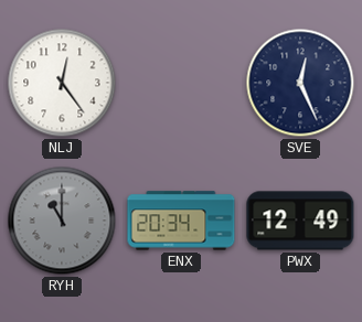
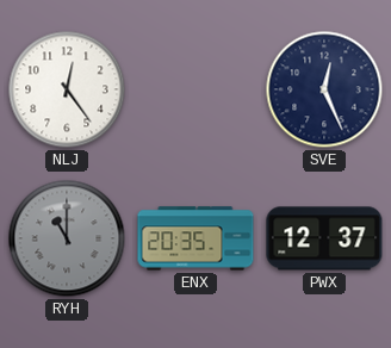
ENX: 20:34 -> 20:35
PWX: 12:49 -> 12:37
